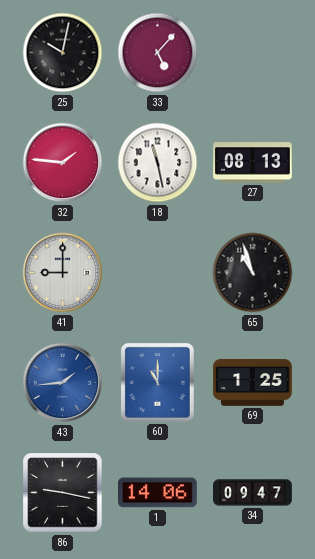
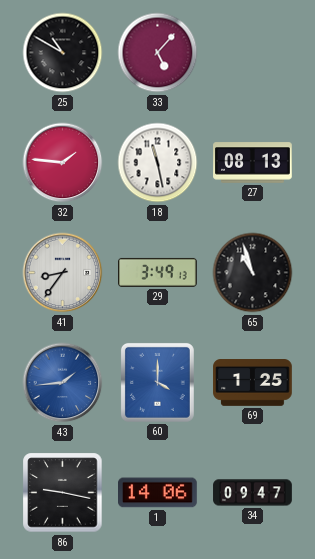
25: 10:02 -> 10:50
41: 9:00 -> 8:36
29: none -> 3:49
60: 11:00 -> 4:00
